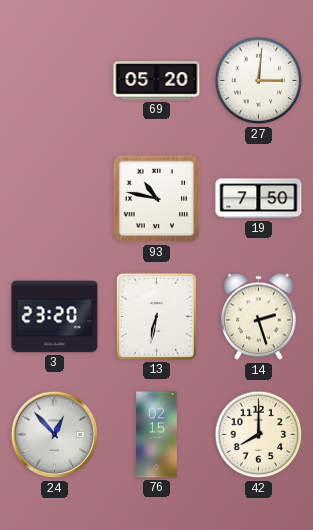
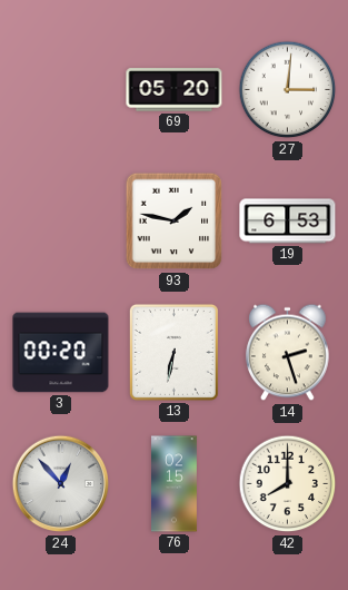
93: 10:47 -> 1:47
19: 7:50 -> 6:53
3: 23:20 -> 00:20
